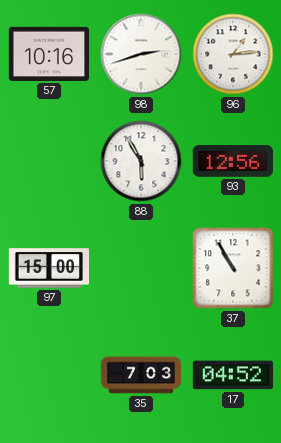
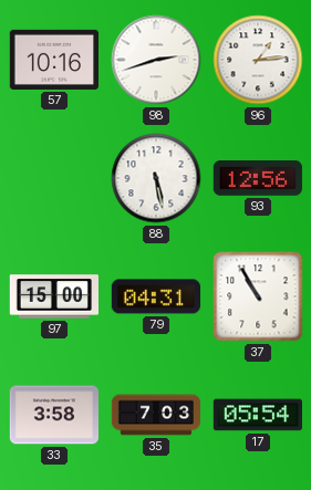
88: 5:55 -> 5:28
79: none -> 04:31
33: none -> 3:58
17: 04:52 -> 05:54
